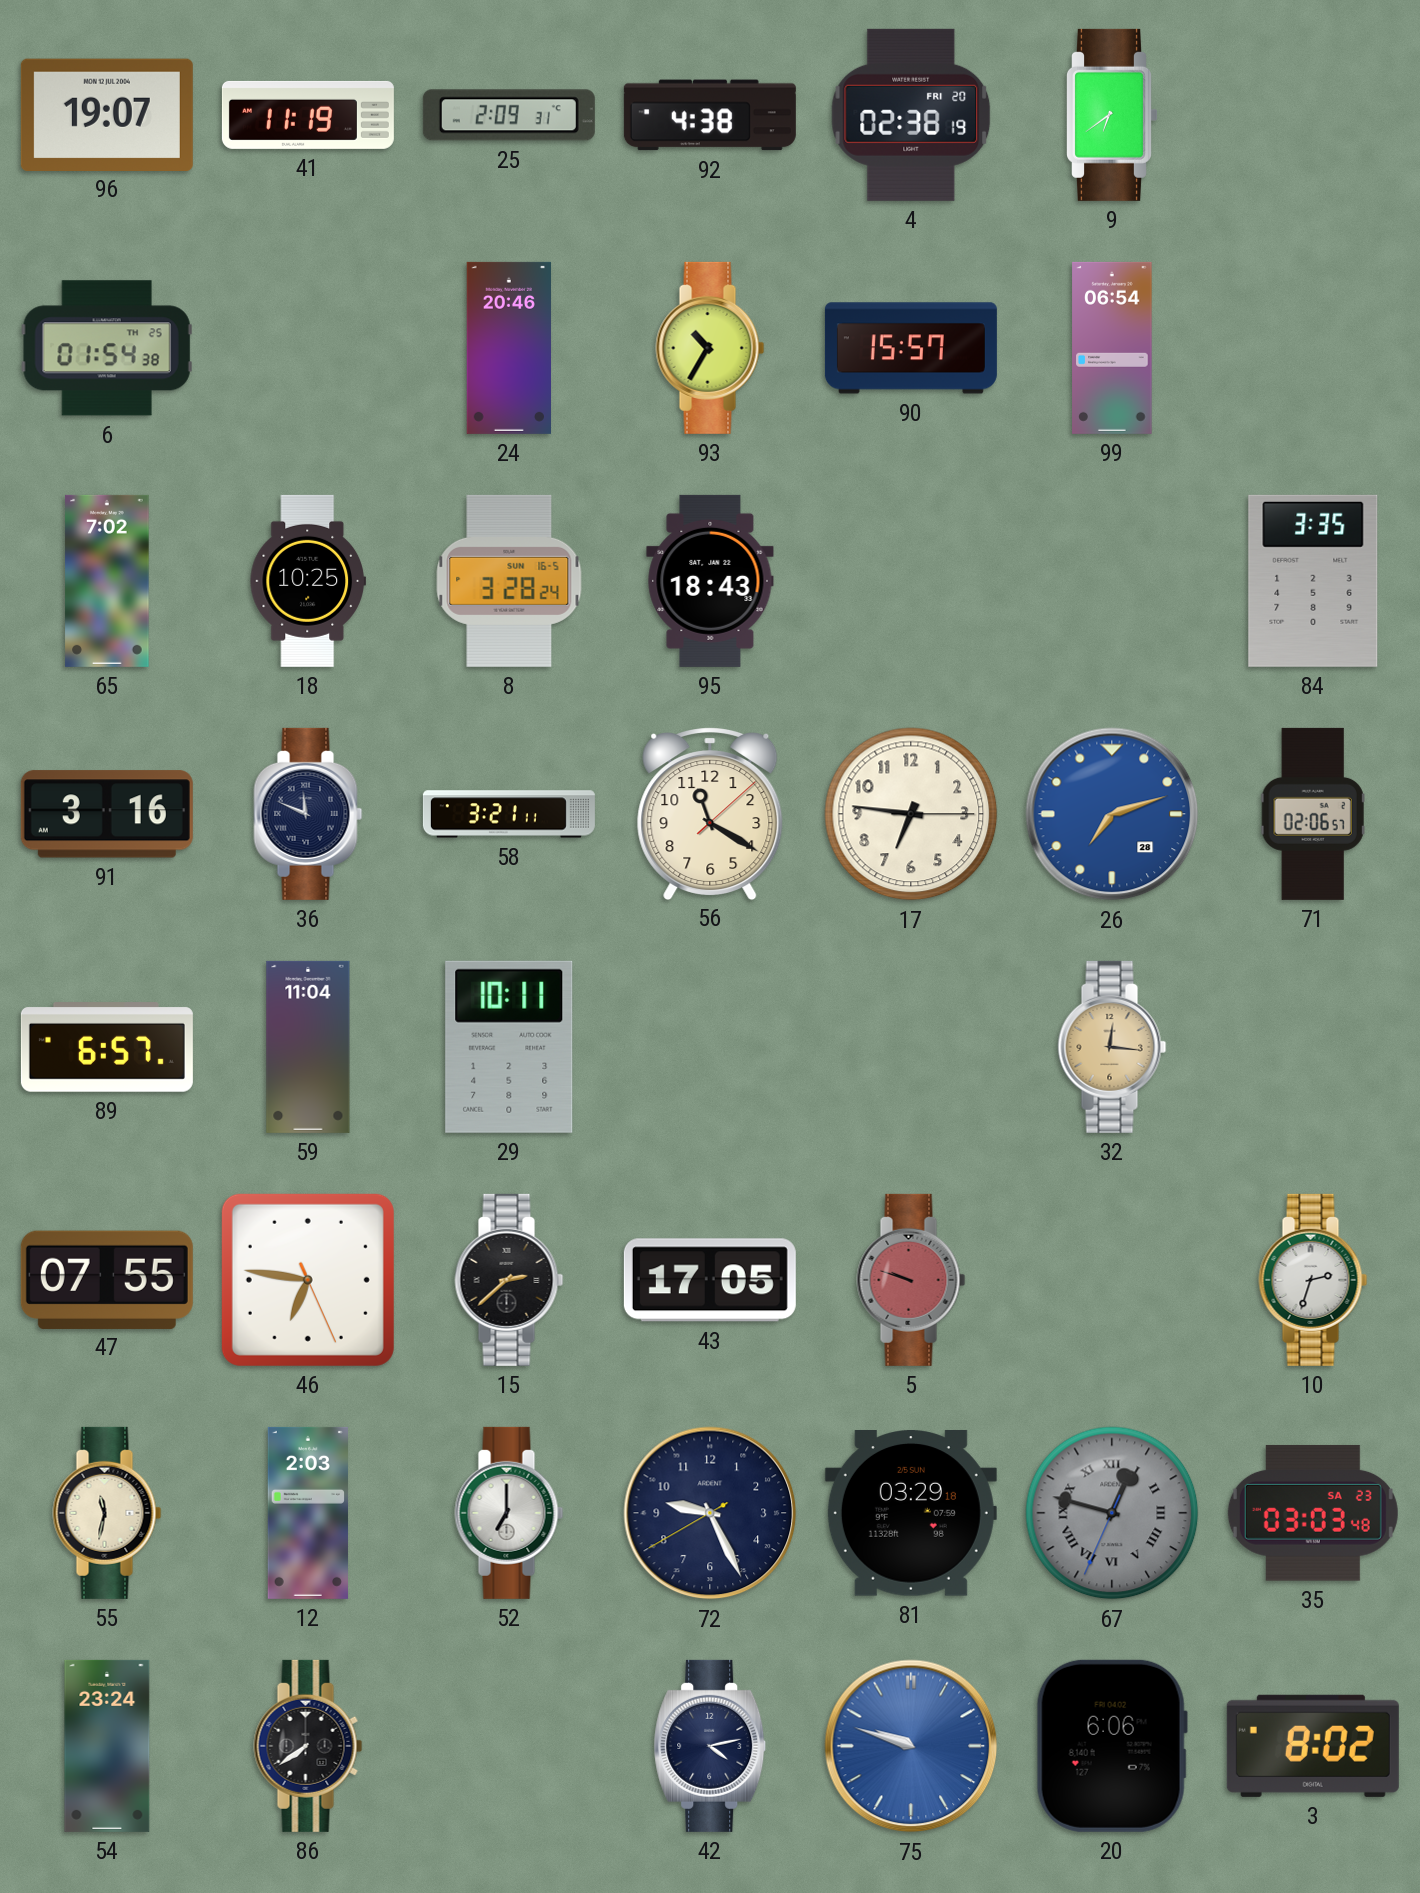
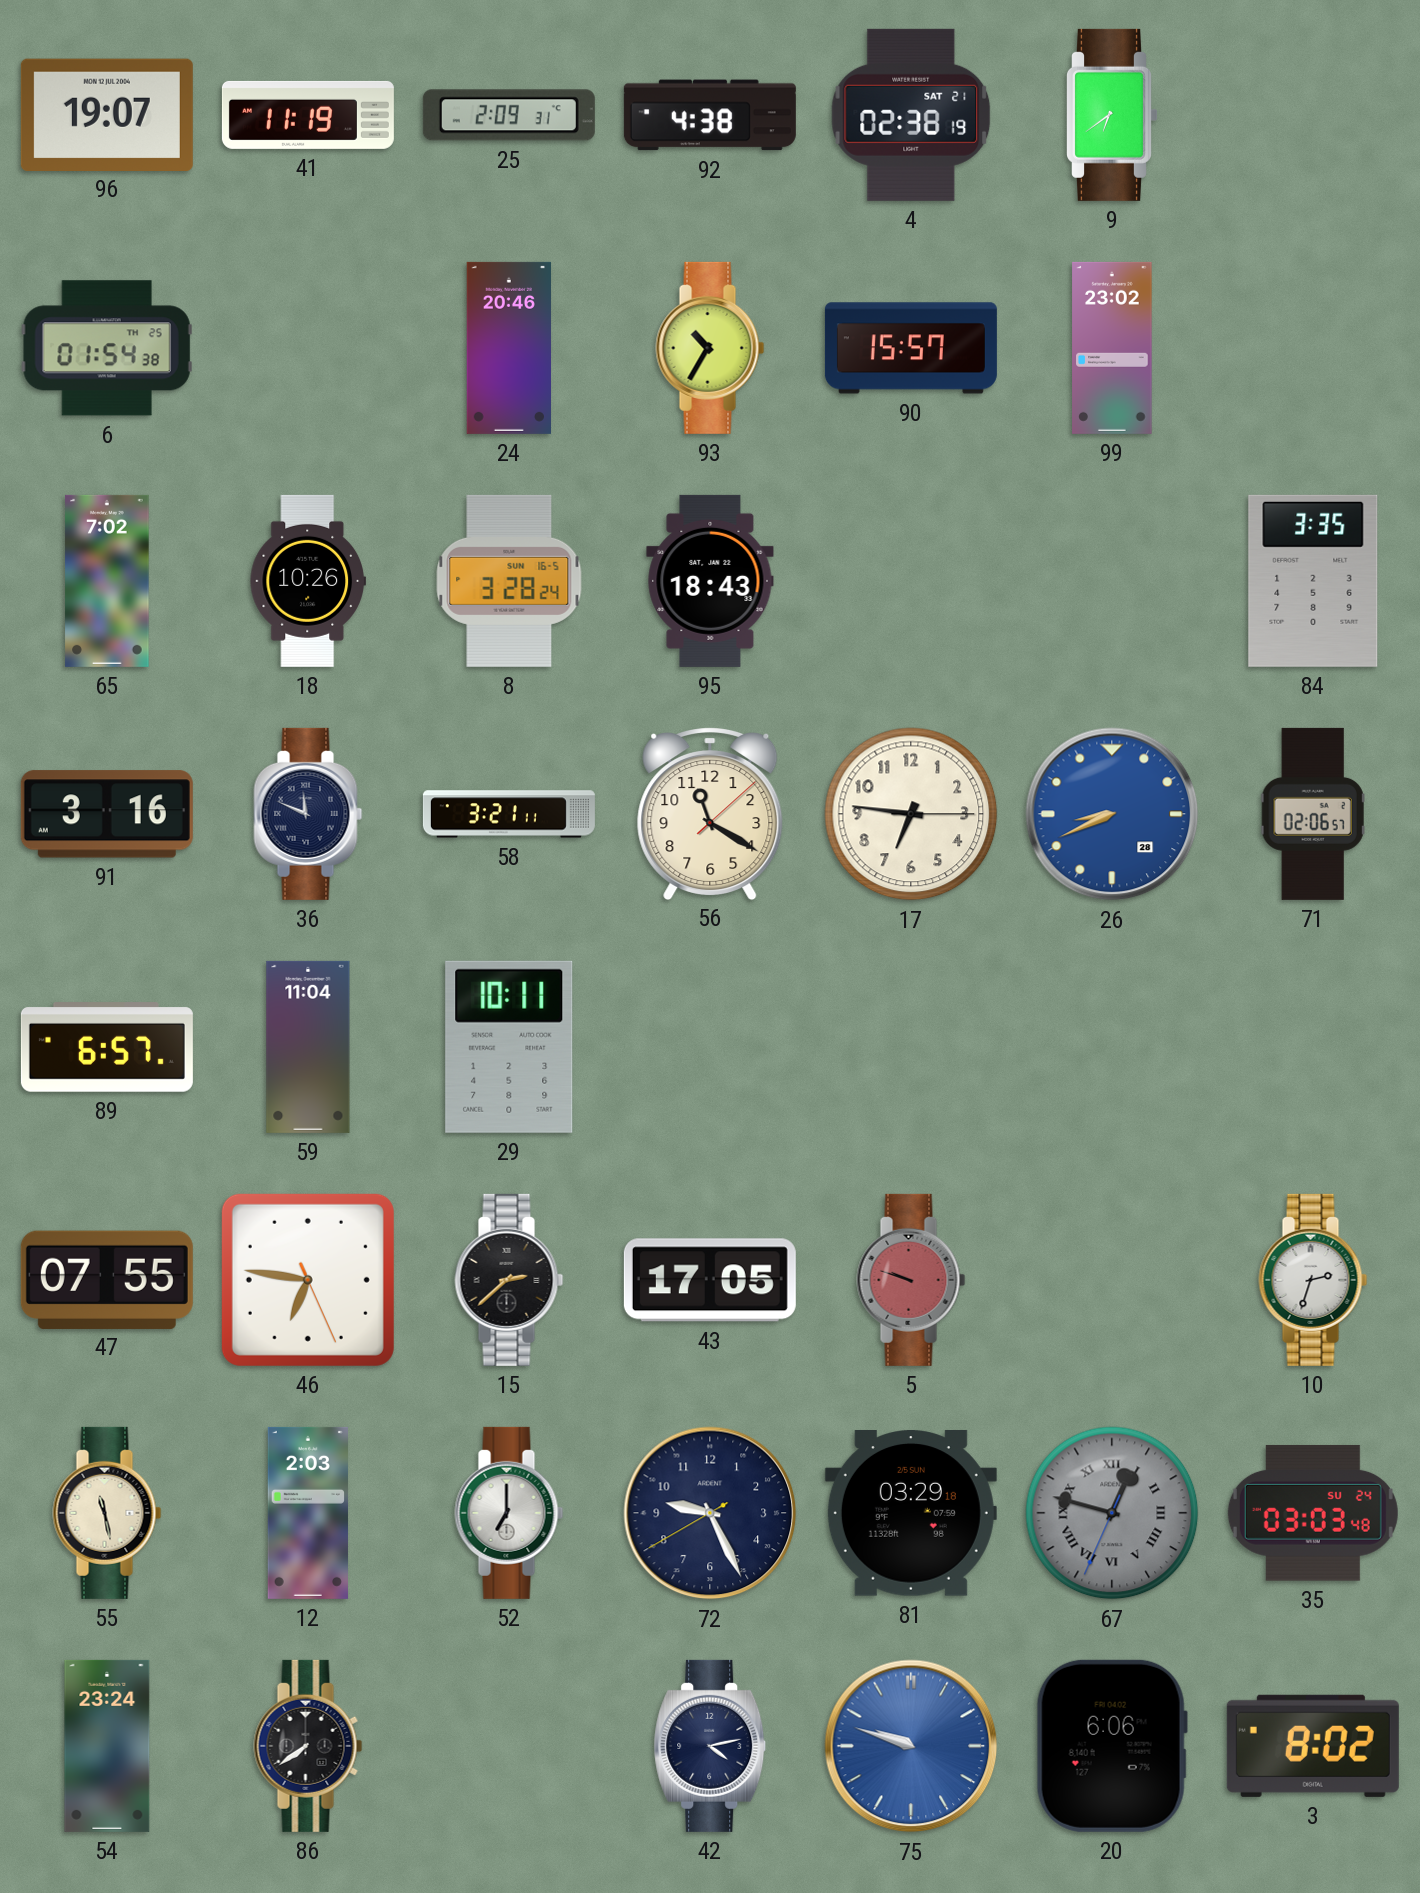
4 date: FRI 20 -> SAT 21
99: 06:54 -> 23:02
18: 10:25 -> 10:26
26: 7:12 -> 8:41
32: 12:16 -> none
55: 11:32 -> 11:28
35 date: SA 23 -> SU 24
